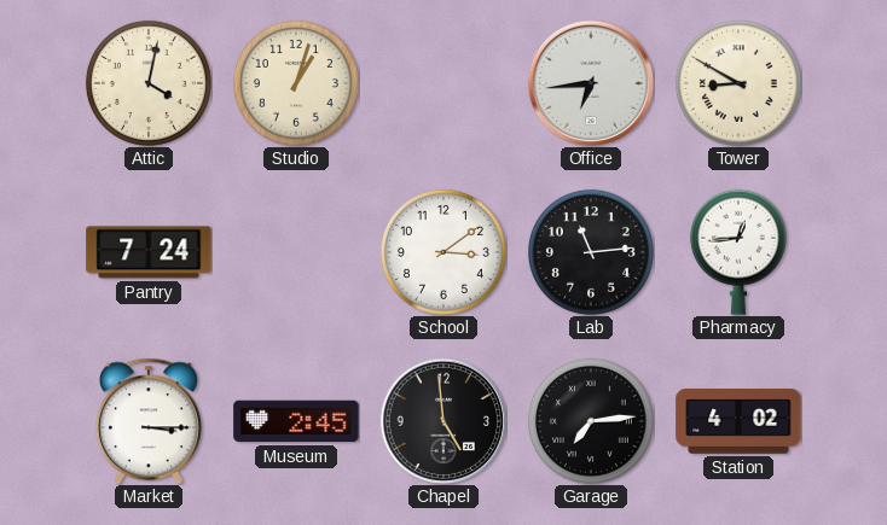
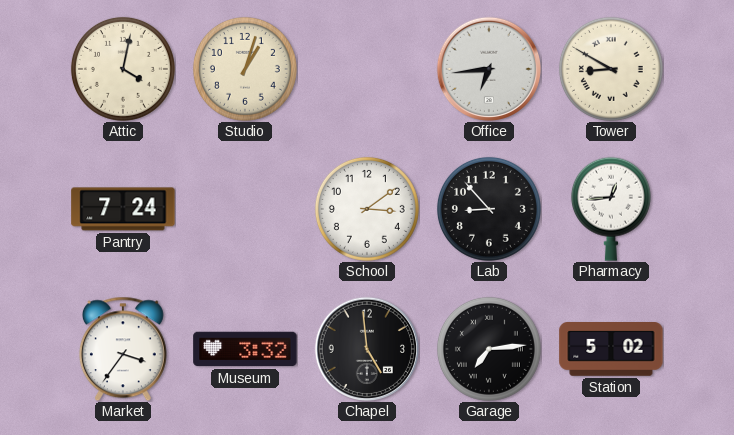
Lab: 11:14 -> 8:53
Market: 3:15 -> 3:36
Museum: 2:45 -> 3:32
Station: 4:02 -> 5:02
